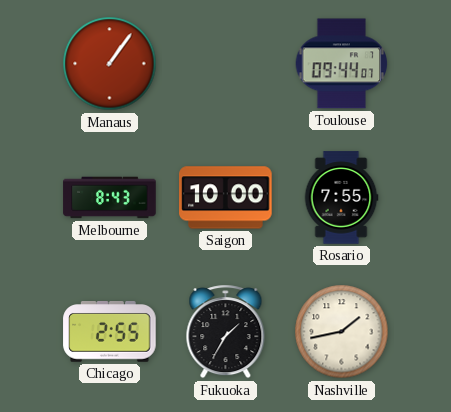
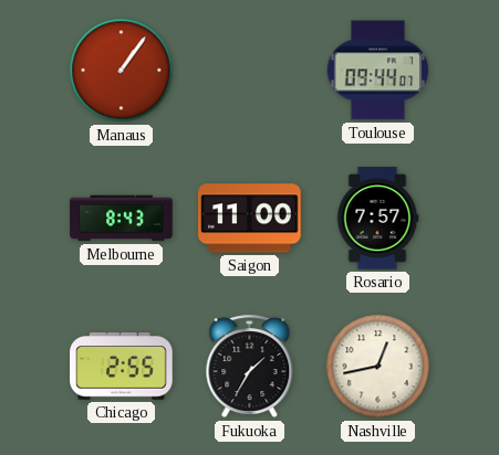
Saigon: 10:00 -> 11:00
Rosario: 7:55 -> 7:57
Nashville: 1:43 -> 12:43
